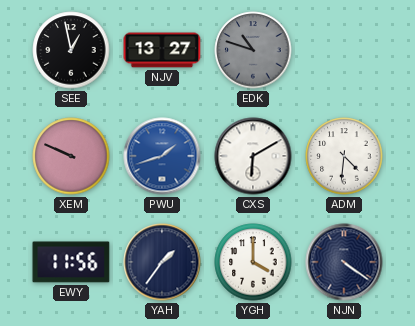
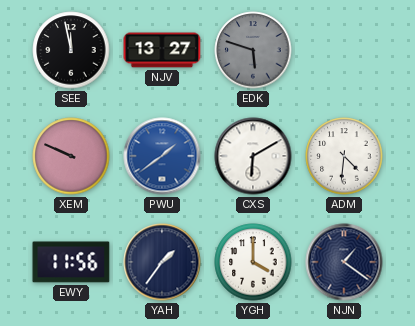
SEE: 12:58 -> 11:58
EDK: 10:48 -> 5:48
PWU: 1:42 -> 1:39
NJN: 4:21 -> 1:21
